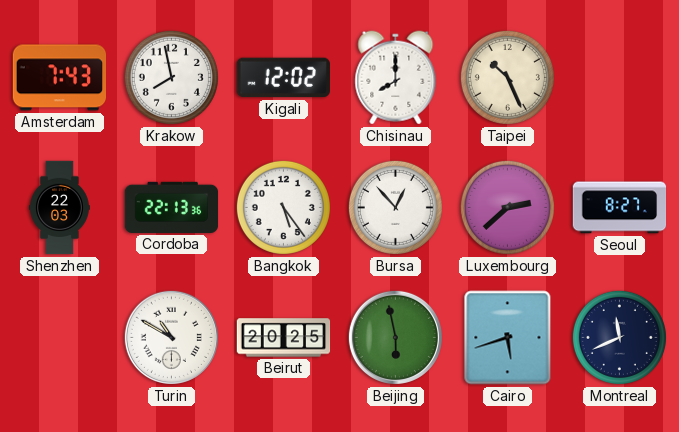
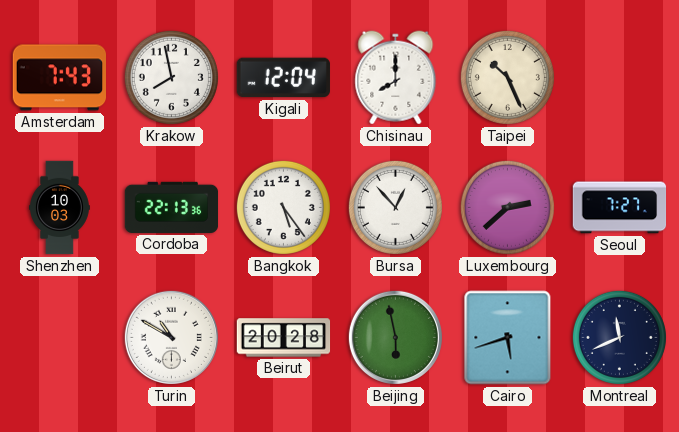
Kigali: 12:02 -> 12:04
Shenzhen: 22:03 -> 10:03
Seoul: 8:27 -> 7:27
Beirut: 20:25 -> 20:28
